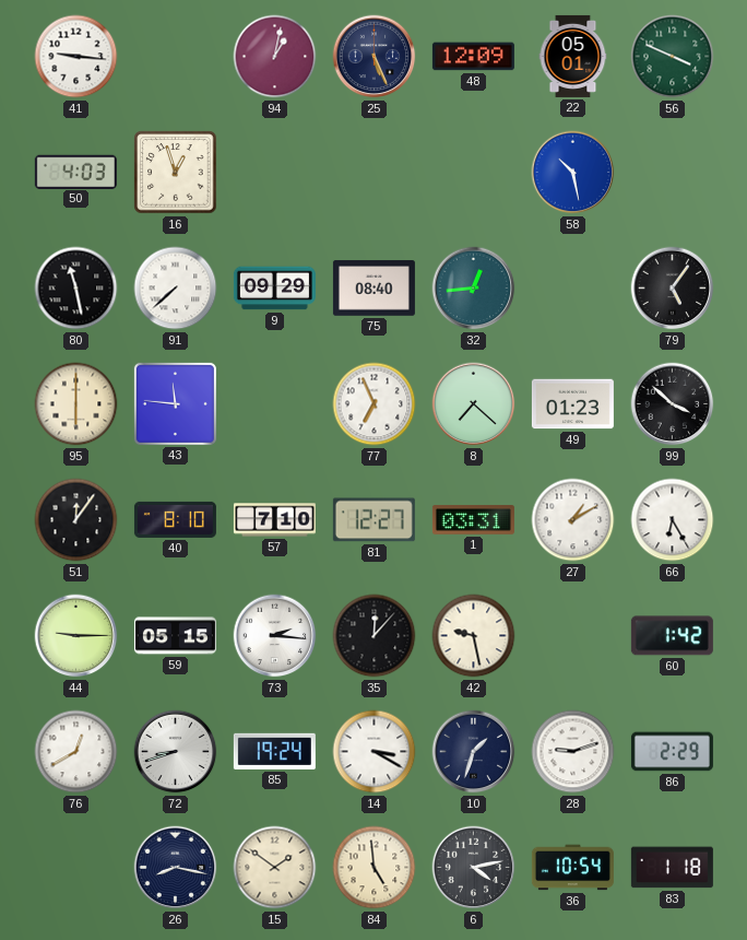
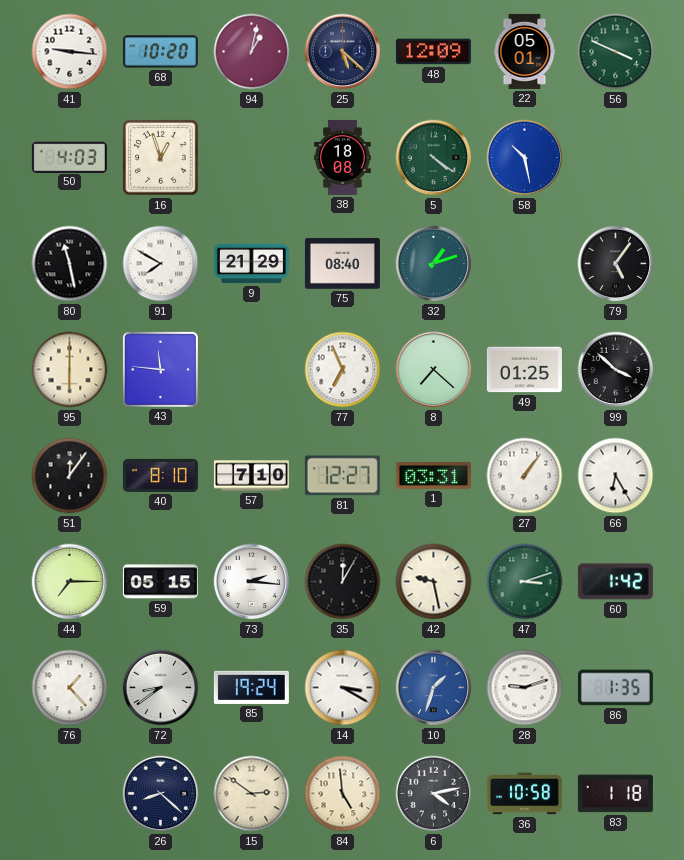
68: none -> 10:20
25: 5:26 -> 5:22
38: none -> 18:08
5: none -> 4:21
91: 7:38 -> 7:50
9: 09:29 -> 21:29
32: 12:44 -> 1:12
49: 01:23 -> 01:25
27: 1:10 -> 1:06
44: 9:15 -> 7:15
35: 12:07 -> 12:05
47: none -> 3:12
76: 12:40 -> 1:23
72: 8:42 -> 8:39
10 dial: navy -> blue
86: 2:29 -> 1:35
26: 8:17 -> 8:22
15: 1:51 -> 2:51
36: 10:54 -> 10:58
